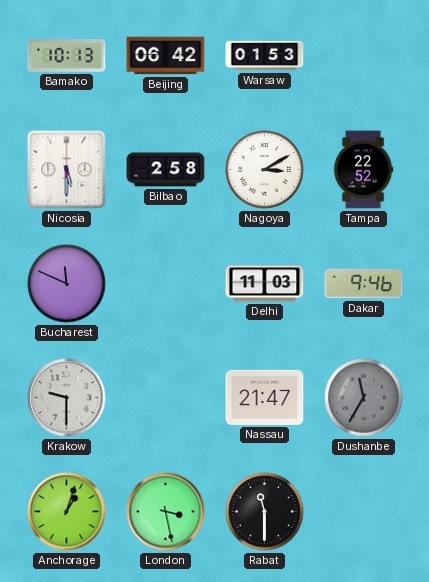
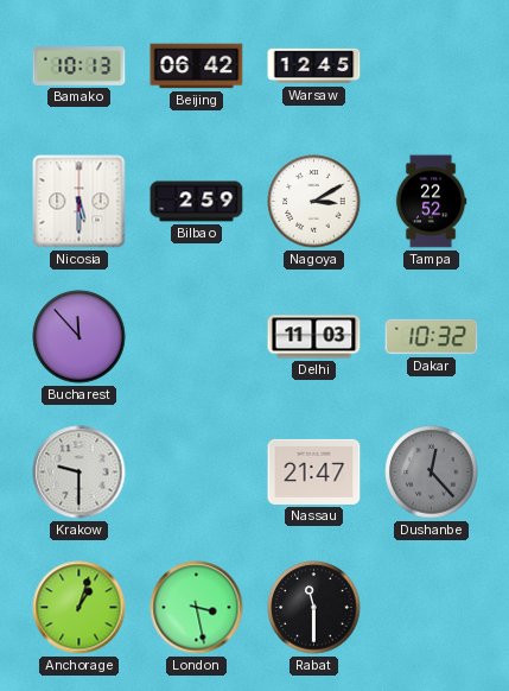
Warsaw: 01:53 -> 12:45
Bilbao: 2:58 -> 2:59
Bucharest: 11:49 -> 11:53
Dakar: 9:46 -> 10:32
Dushanbe: 11:35 -> 12:23
